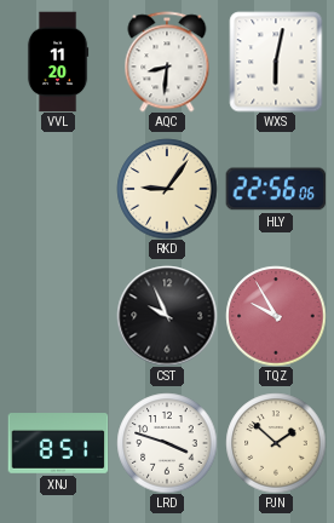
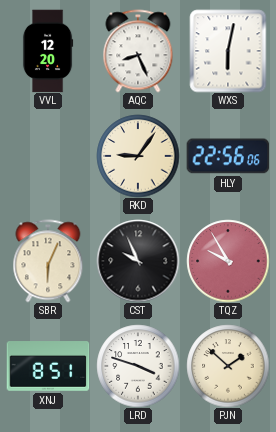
VVL: 11:20 -> 12:20
AQC: 8:31 -> 8:26
SBR: none -> 6:04
